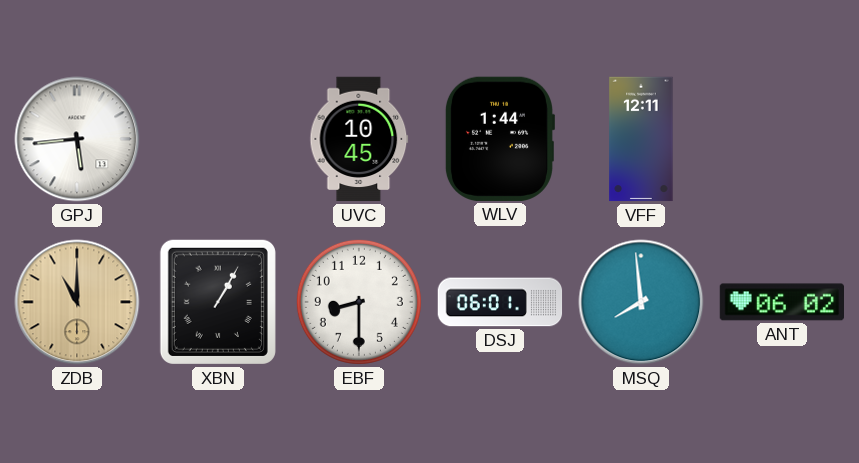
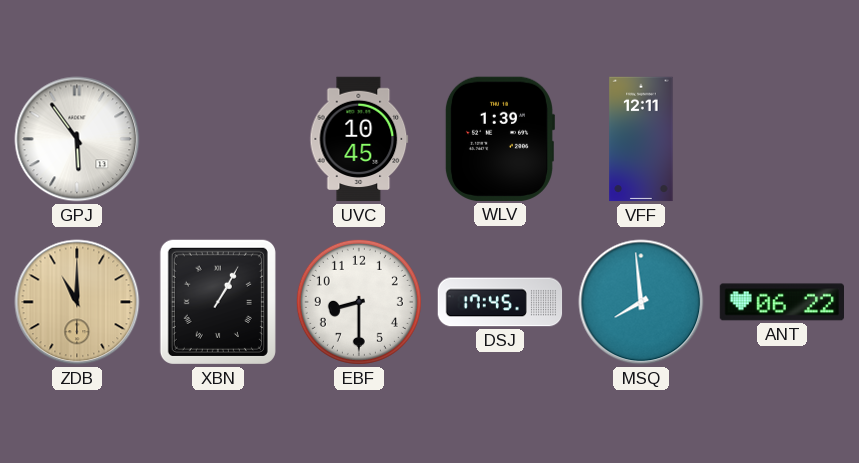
GPJ: 5:44 -> 5:54
WLV: 1:44 -> 1:39
DSJ: 06:01 -> 17:45
ANT: 06:02 -> 06:22
